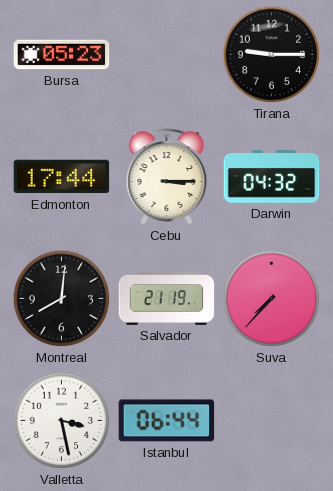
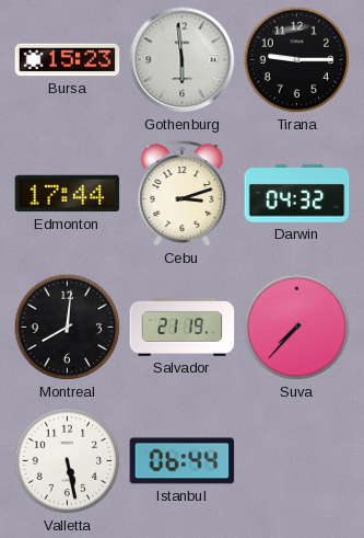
Bursa: 05:23 -> 15:23
Gothenburg: none -> 5:59
Cebu: 3:15 -> 3:12
Valletta: 3:28 -> 5:28
